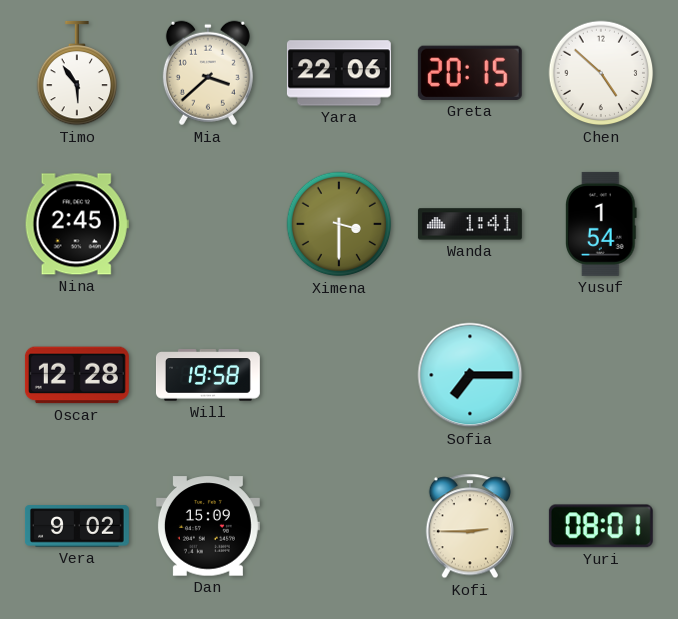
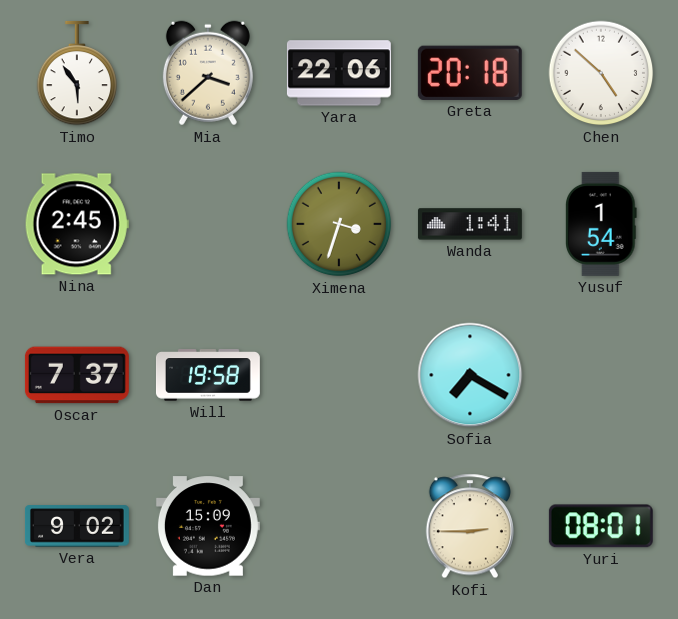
Greta: 20:15 -> 20:18
Ximena: 3:30 -> 3:33
Oscar: 12:28 -> 7:37
Sofia: 7:15 -> 7:20
